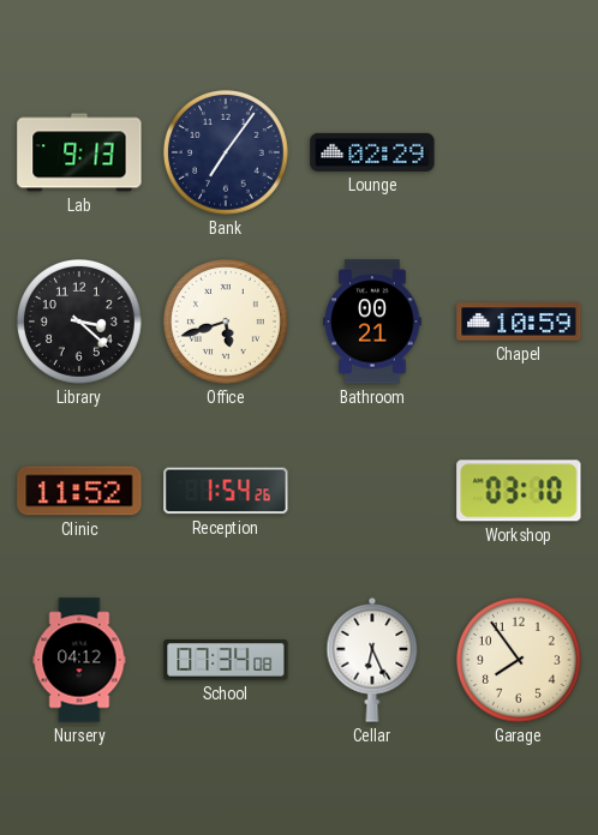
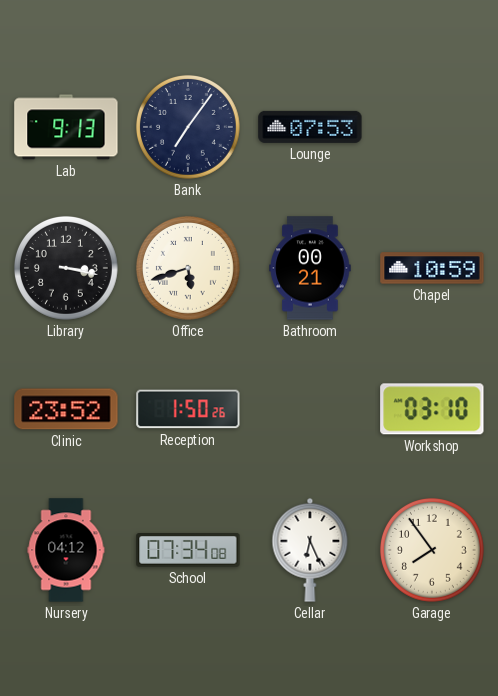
Lounge: 02:29 -> 07:53
Library: 3:22 -> 3:17
Clinic: 11:52 -> 23:52
Reception: 1:54 -> 1:50
